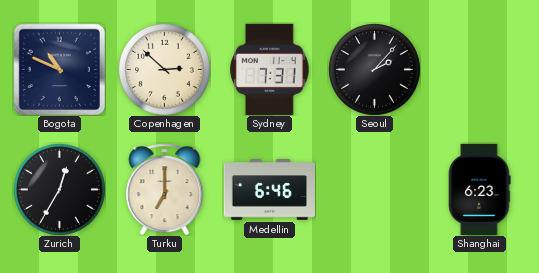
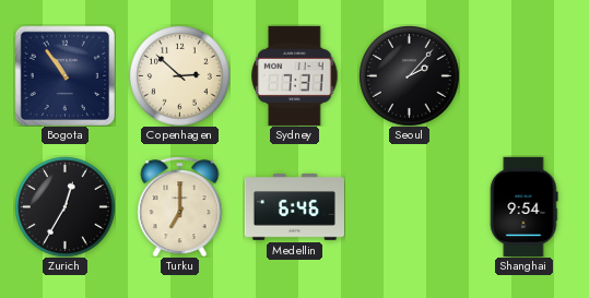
Bogota: 10:49 -> 10:54
Shanghai: 6:23 -> 9:54
